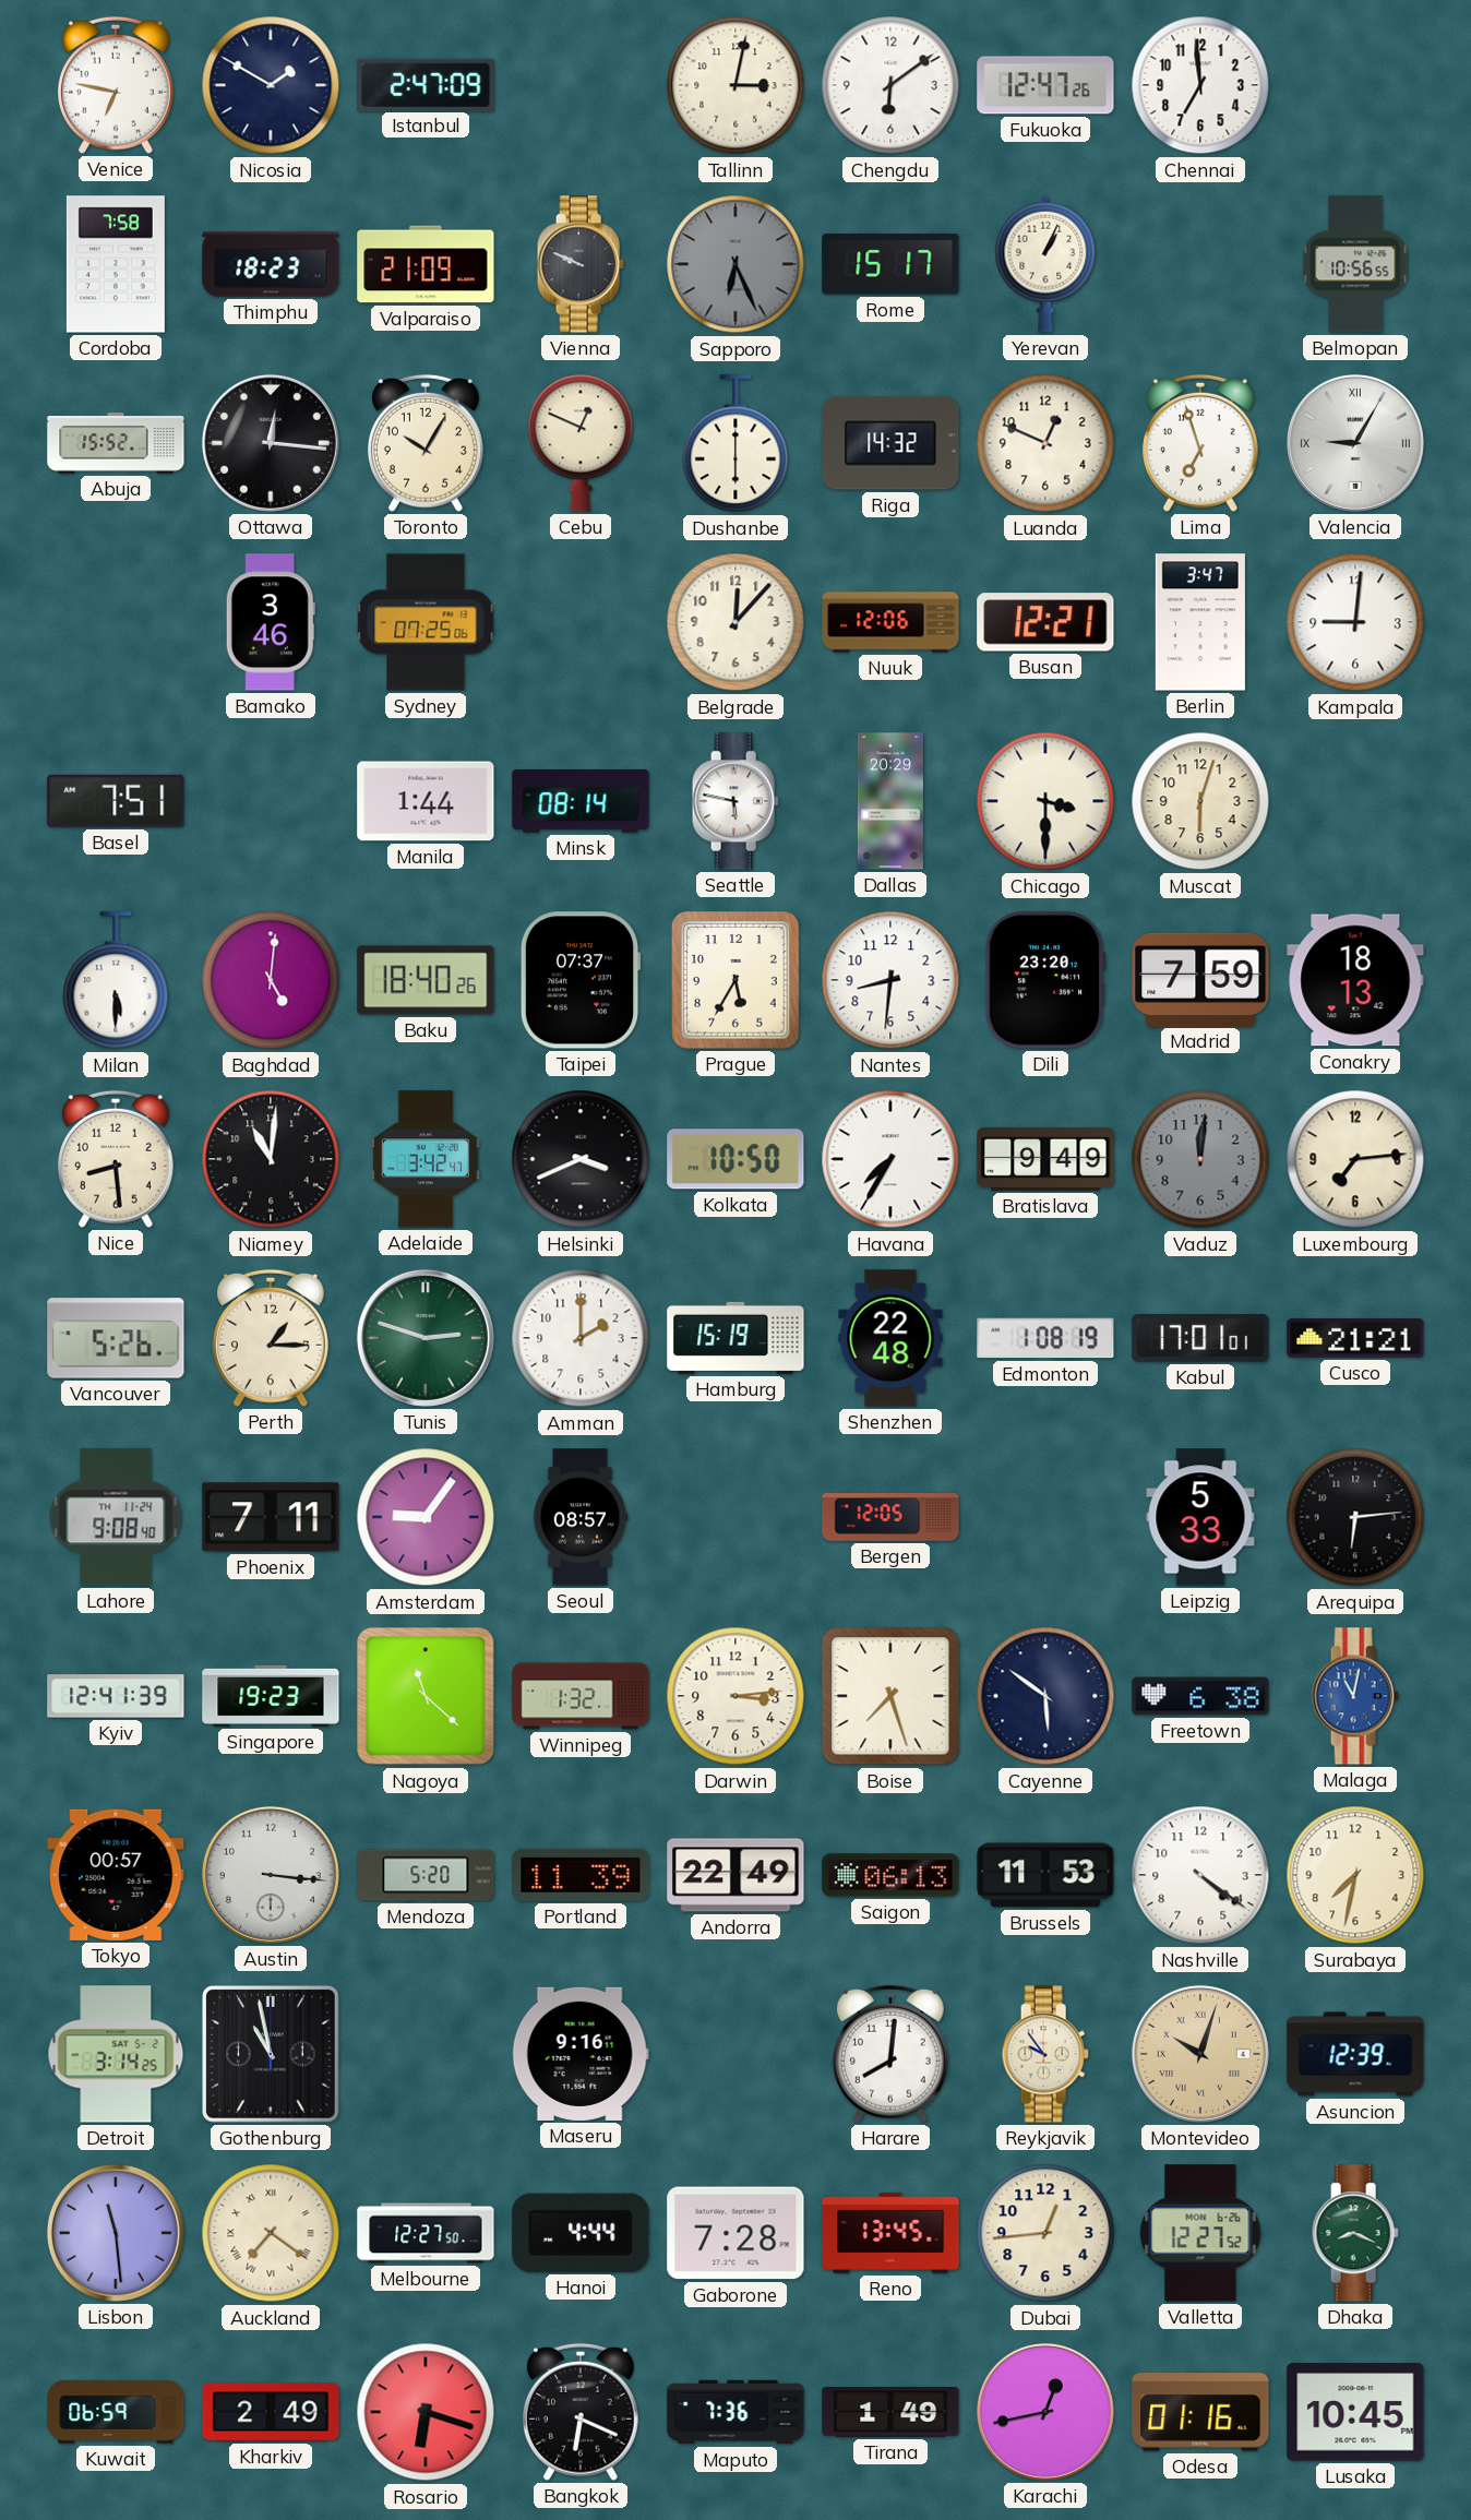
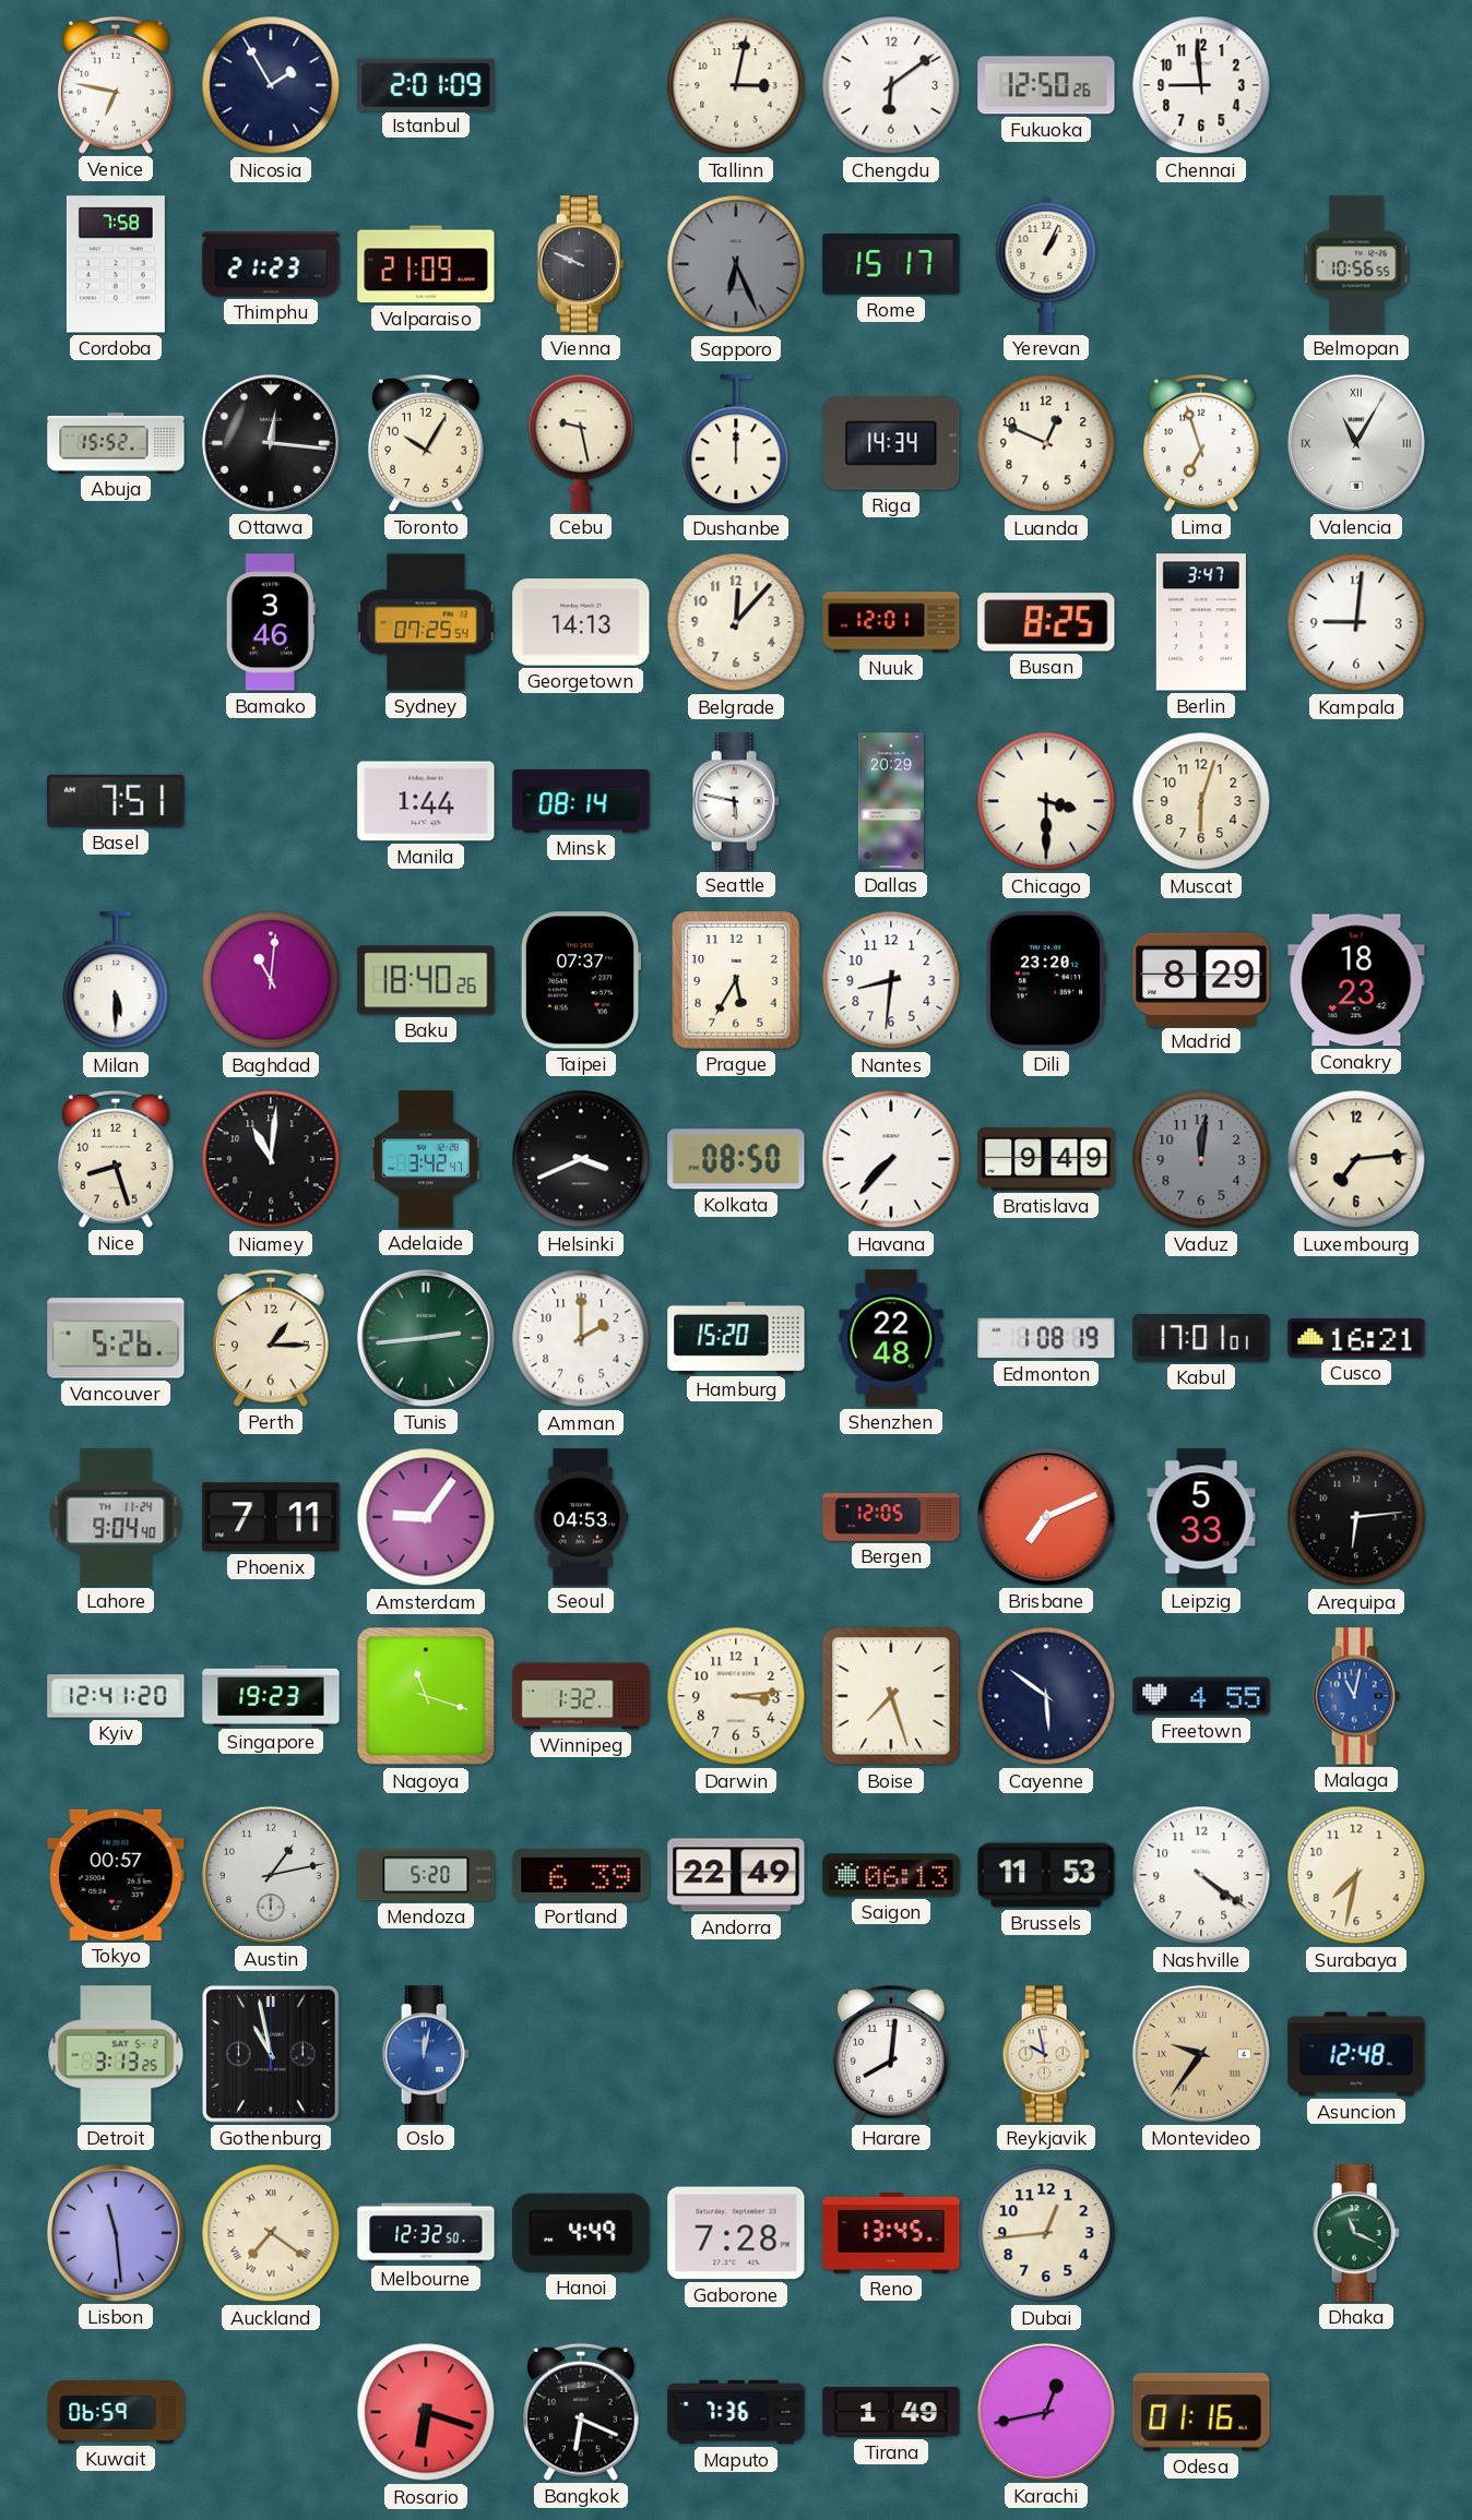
Nicosia: 1:50 -> 1:55
Istanbul: 2:47 -> 2:01
Fukuoka: 12:47 -> 12:50
Chennai: 6:59 -> 8:59
Thimphu: 18:23 -> 21:23
Cebu: 12:49 -> 9:28
Dushanbe: 6:00 -> 12:00
Riga: 14:32 -> 14:34
Valencia: 9:05 -> 11:05
Sydney: 07:25:06 -> 07:25:54
Georgetown: none -> 14:13
Nuuk: 12:06 -> 12:01
Busan: 12:21 -> 8:25
Baghdad: 5:01 -> 11:01
Madrid: 7:59 -> 8:29
Conakry: 18:13 -> 18:23
Nice: 8:29 -> 8:27
Kolkata: 10:50 -> 08:50
Havana: 7:35 -> 7:37
Tunis: 2:48 -> 2:44
Hamburg: 15:19 -> 15:20
Cusco: 21:21 -> 16:21
Lahore: 9:08 -> 9:04
Seoul: 08:57 -> 04:53
Brisbane: none -> 7:11
Kyiv: 12:41:39 -> 12:41:20
Nagoya: 11:22 -> 11:18
Freetown: 6:38 -> 4:55
Austin: 3:16 -> 1:13
Portland: 11:39 -> 6:39
Detroit: 3:14 -> 3:13
Oslo: none -> 12:02
Maseru: 9:16 -> none
Reykjavik: 9:54 -> 9:58
Montevideo: 10:03 -> 9:36
Asuncion: 12:39 -> 12:48
Melbourne: 12:27 -> 12:32
Hanoi: 4:44 -> 4:49
Valletta: 12:27 -> none
Dhaka: 8:19 -> 11:19
Kharkiv: 2:49 -> none
Lusaka: 10:45 -> none
